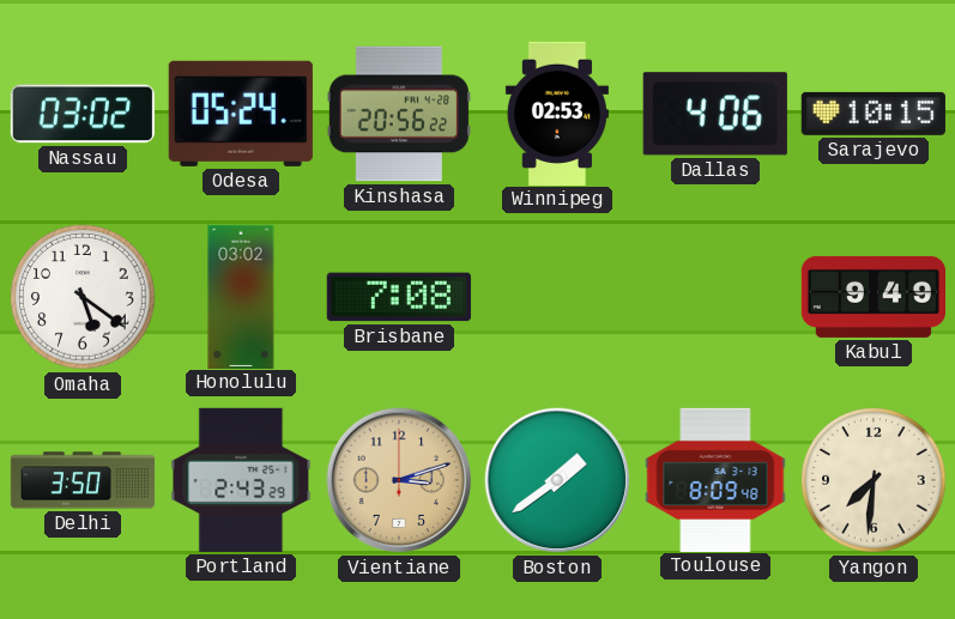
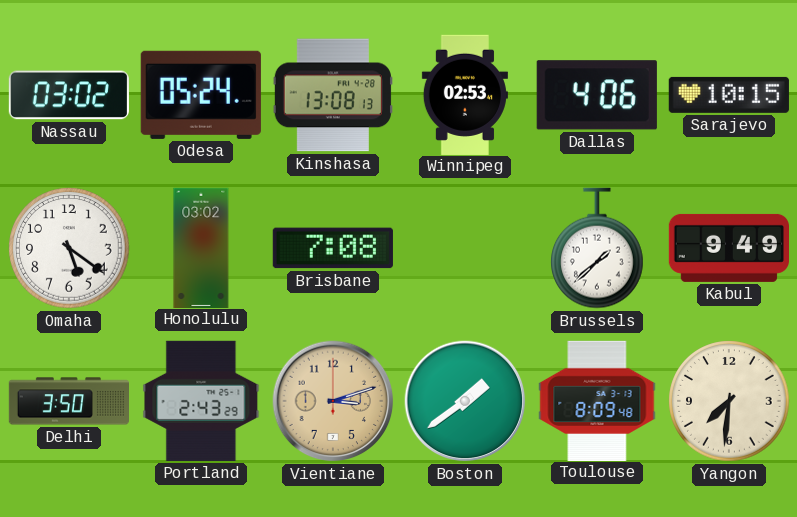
Kinshasa: 20:56 -> 13:08
Brussels: none -> 1:38
